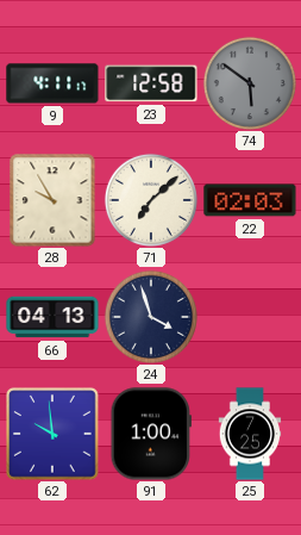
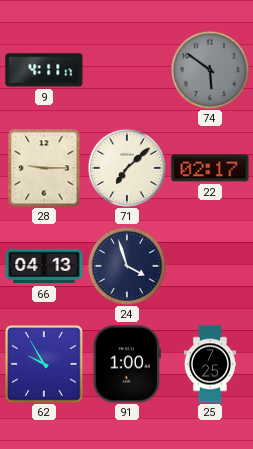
23: 12:58 -> none
28: 9:55 -> 9:15
22: 02:03 -> 02:17
62: 9:59 -> 9:55
